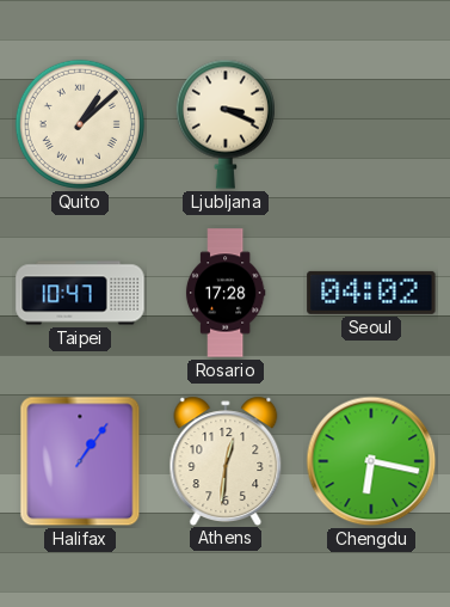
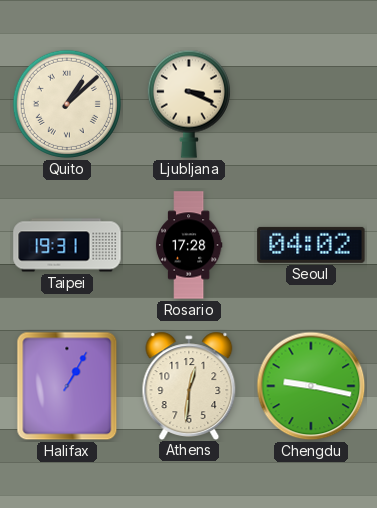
Taipei: 10:47 -> 19:31
Halifax: 1:06 -> 1:05
Chengdu: 6:17 -> 9:17
